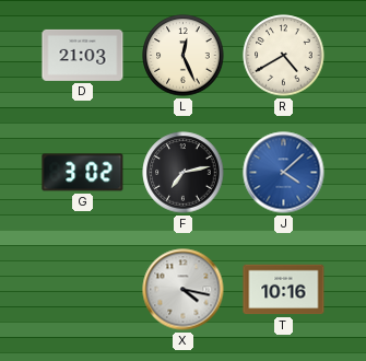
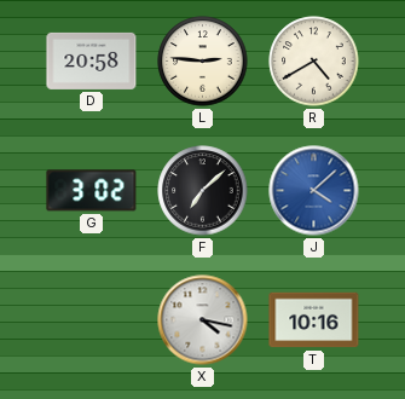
D: 21:03 -> 20:58
L: 12:26 -> 2:46
F: 7:13 -> 7:08
